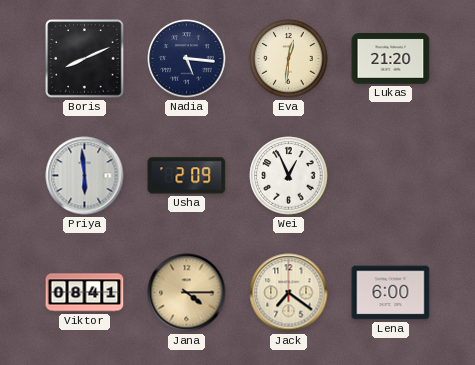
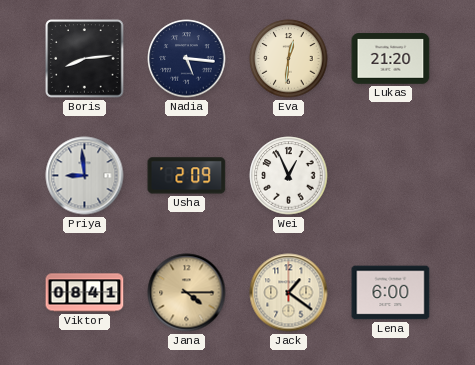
Boris: 8:11 -> 8:14
Priya: 5:59 -> 8:59
Jack: 7:21 -> 1:21
